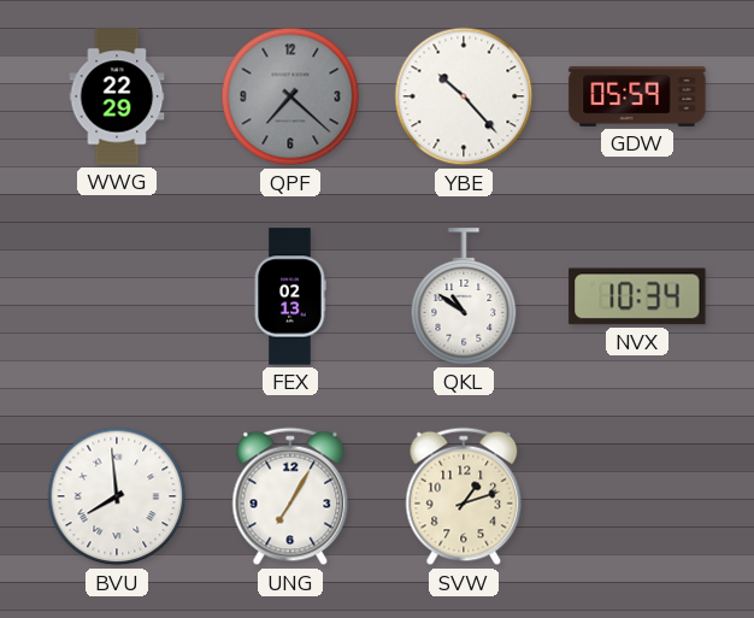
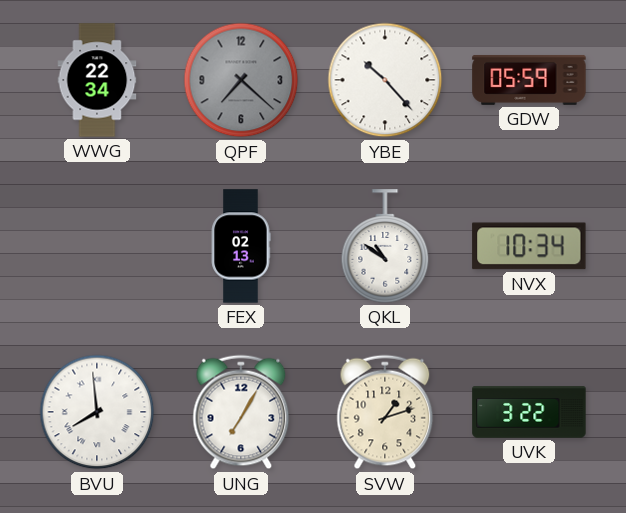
WWG: 22:29 -> 22:34
UVK: none -> 3:22
